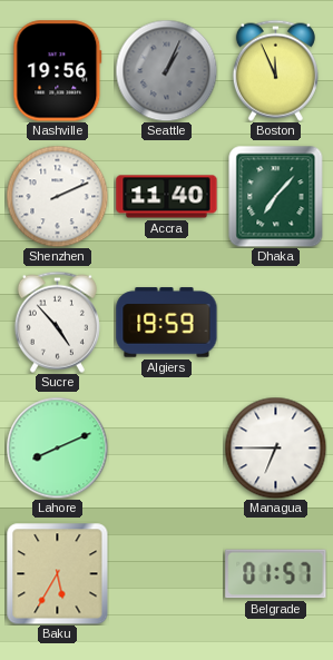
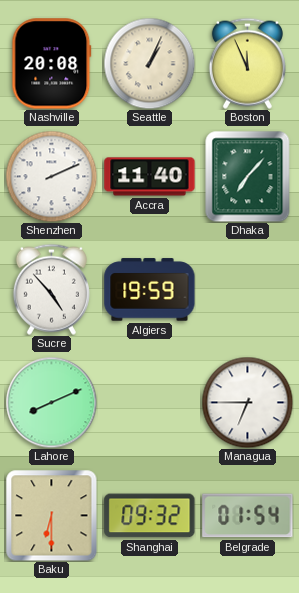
Nashville: 19:56 -> 20:08
Seattle dial: grey -> cream
Baku: 5:35 -> 6:30
Shanghai: none -> 09:32
Belgrade: 01:57 -> 01:54
